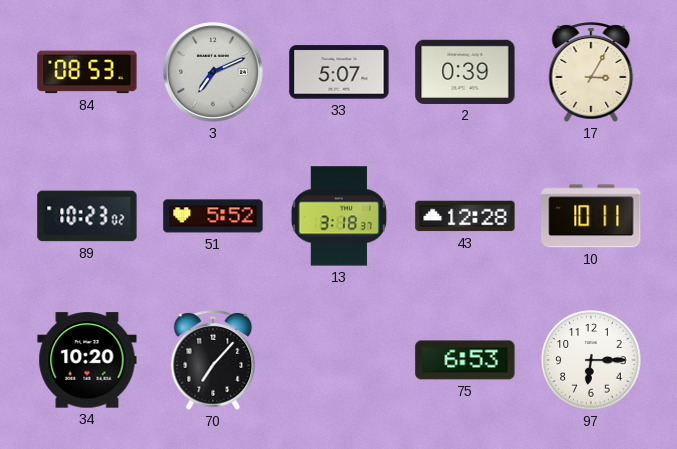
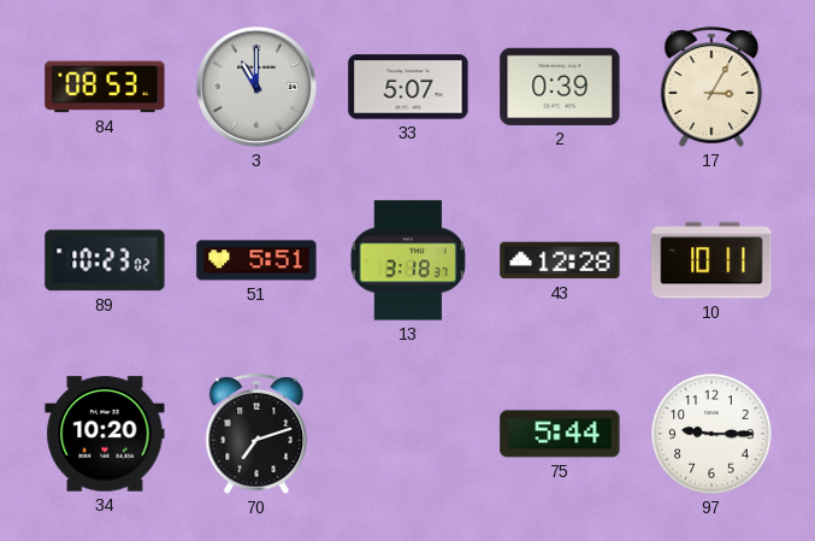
3: 7:11 -> 11:00
51: 5:52 -> 5:51
70: 7:07 -> 7:12
75: 6:53 -> 5:44
97: 6:15 -> 9:15
